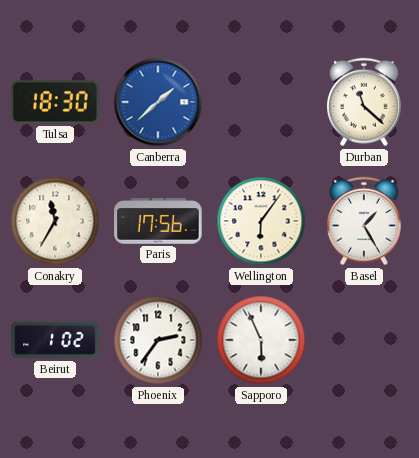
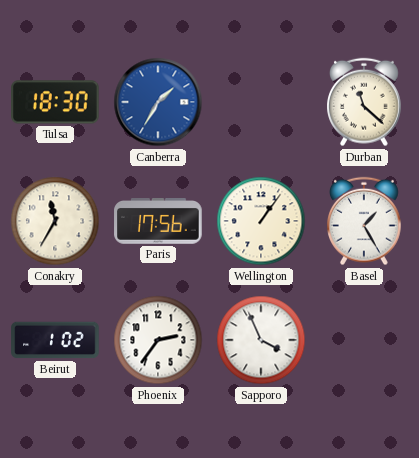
Canberra: 1:38 -> 1:35
Wellington: 6:06 -> 1:06
Sapporo: 5:56 -> 3:56
